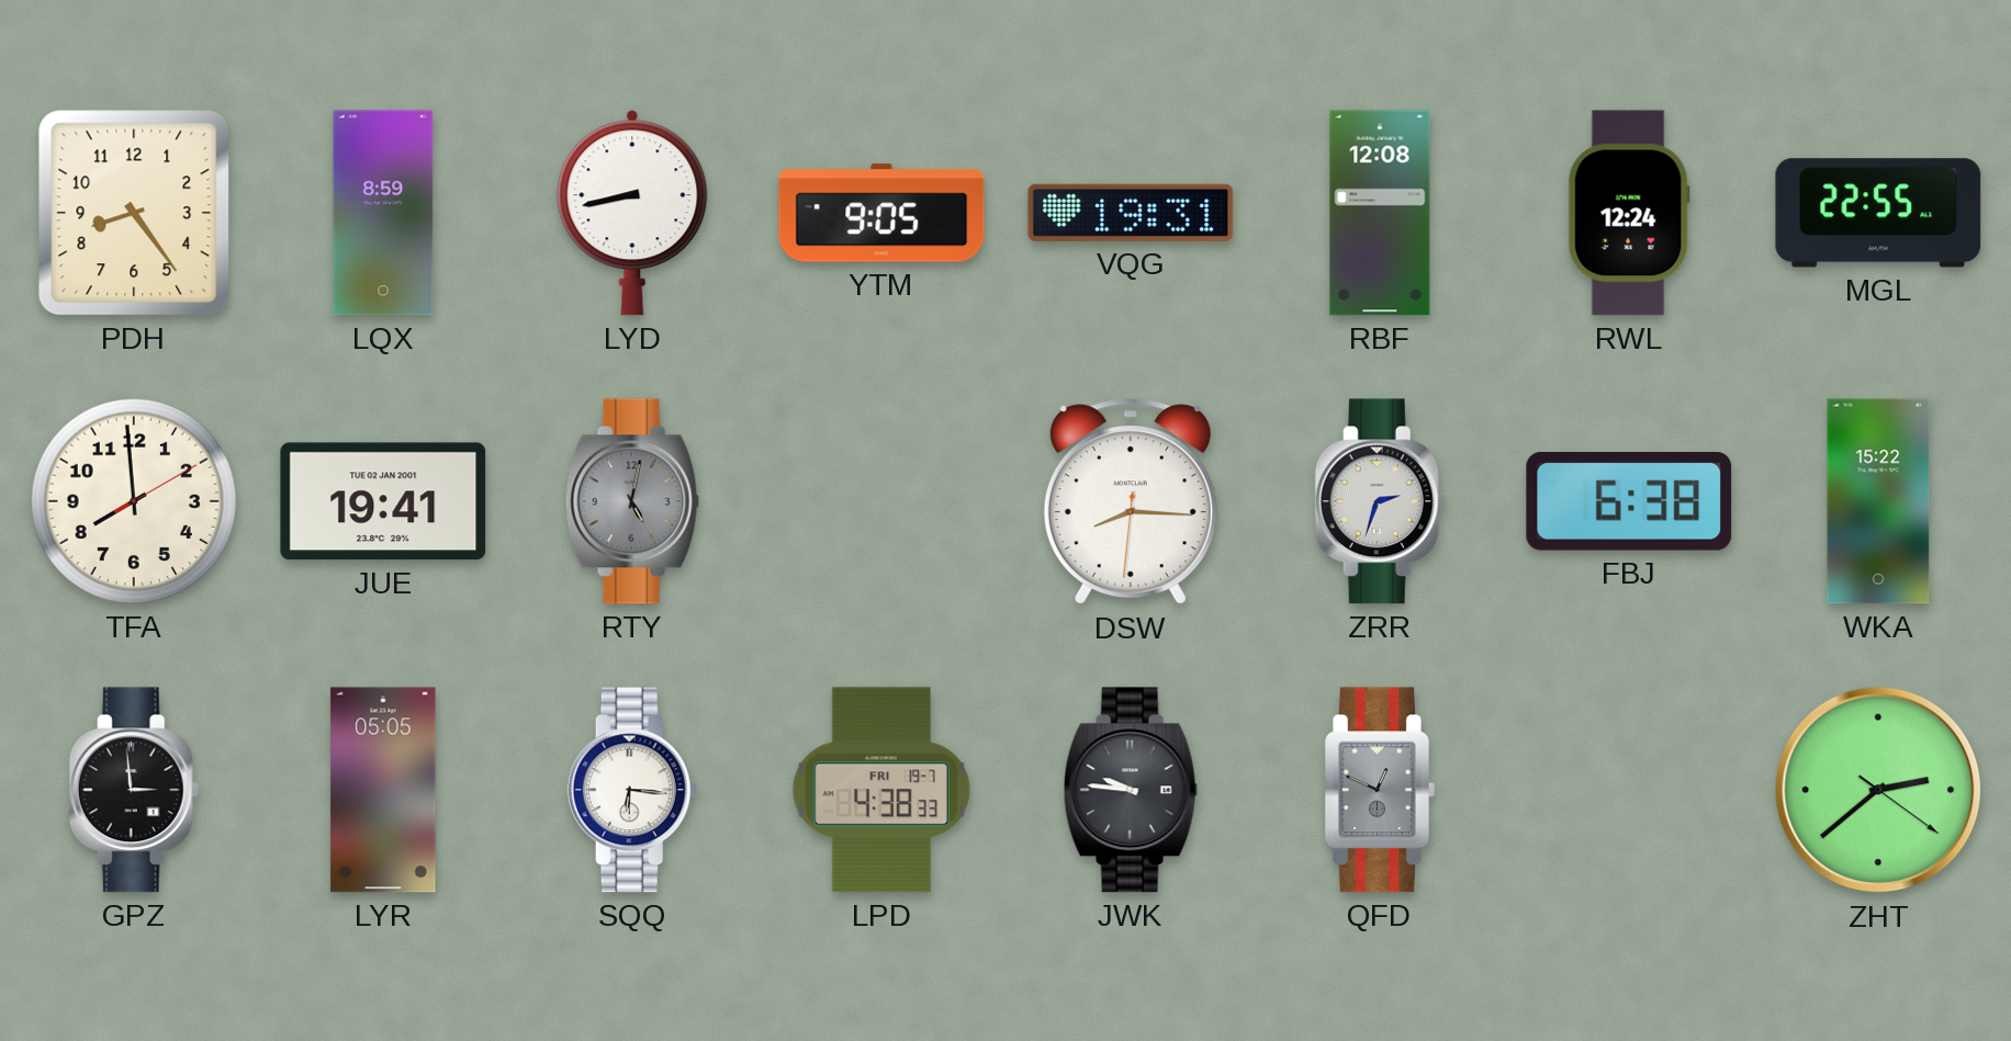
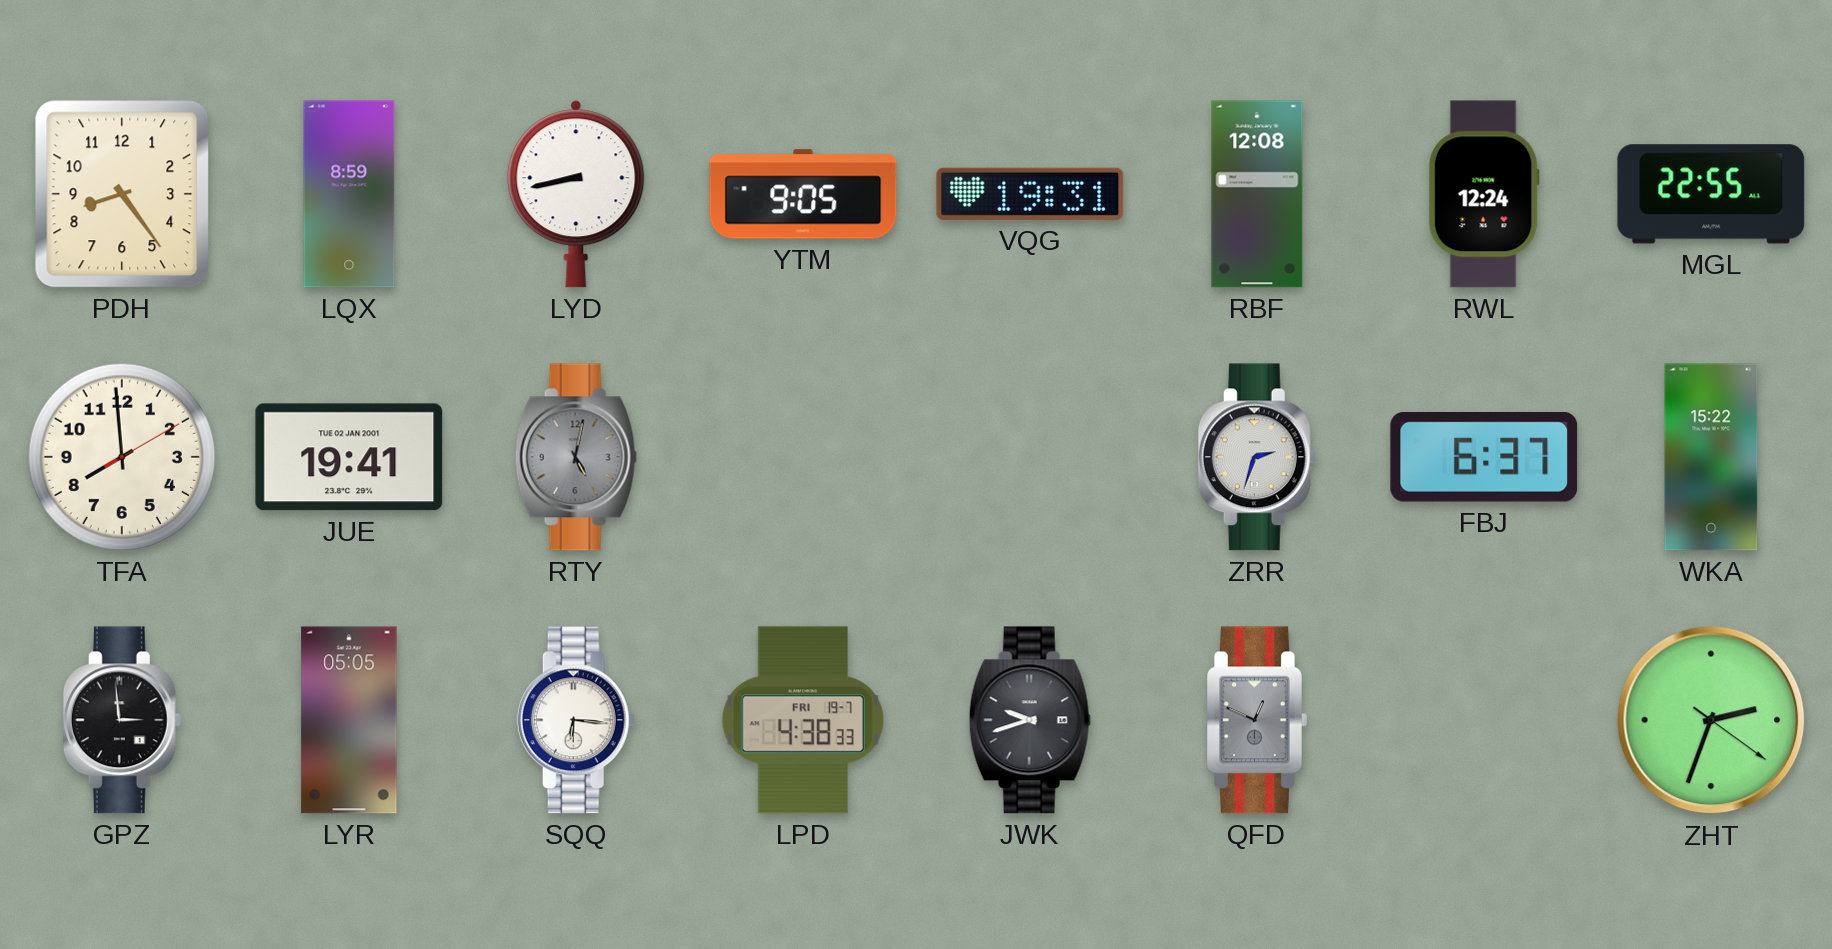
DSW: 8:15 -> none
FBJ: 6:38 -> 6:37
JWK: 9:46 -> 9:42
ZHT: 2:38 -> 2:33
